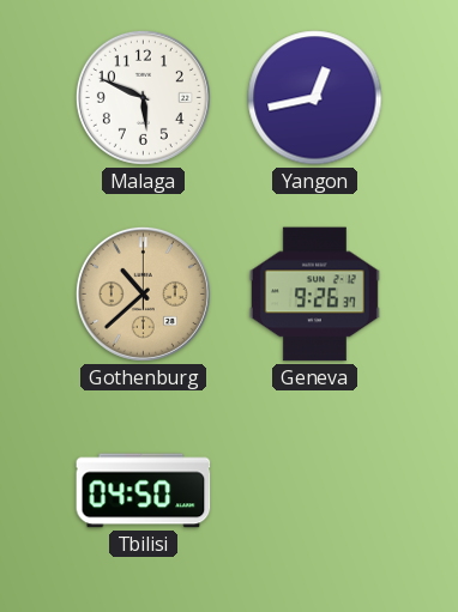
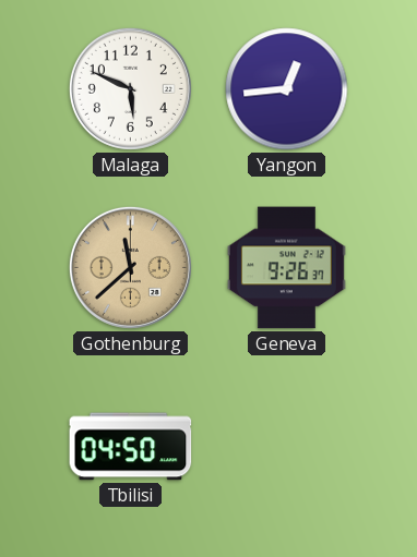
Yangon: 12:43 -> 12:44
Gothenburg: 10:38 -> 11:38
